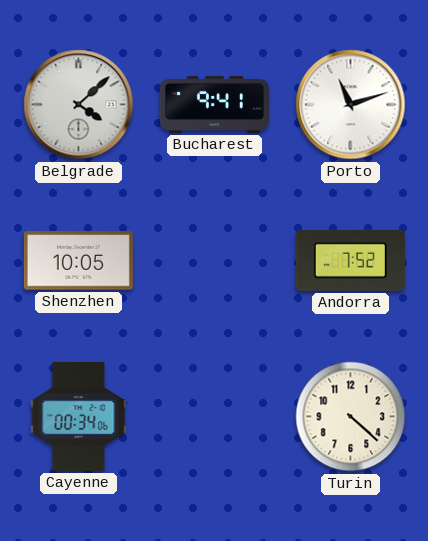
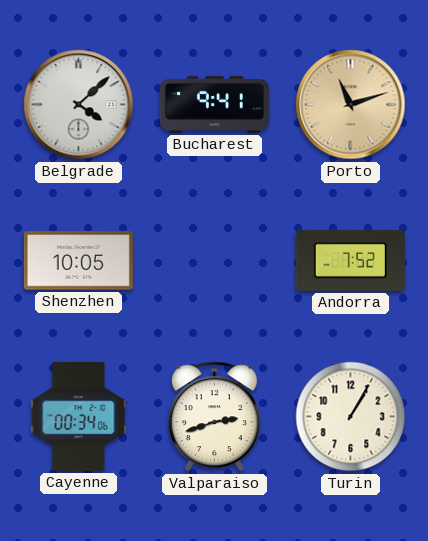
Porto dial: white -> champagne
Valparaiso: none -> 2:42
Turin: 4:22 -> 1:05
